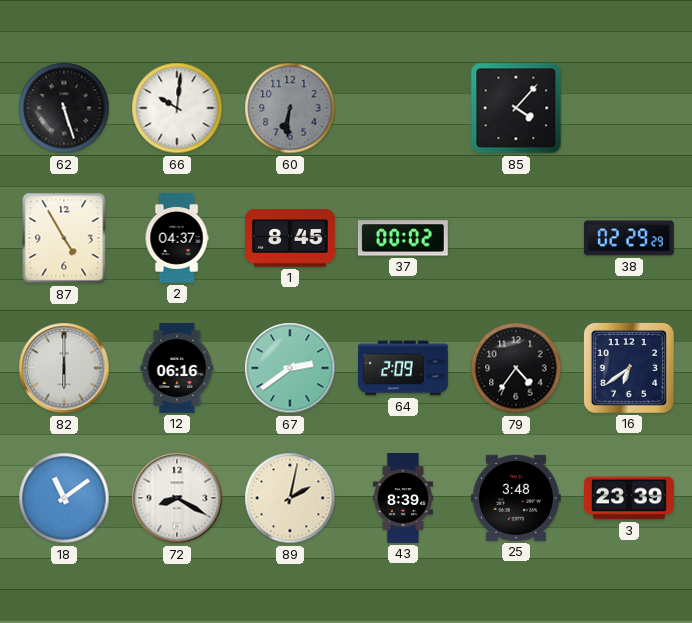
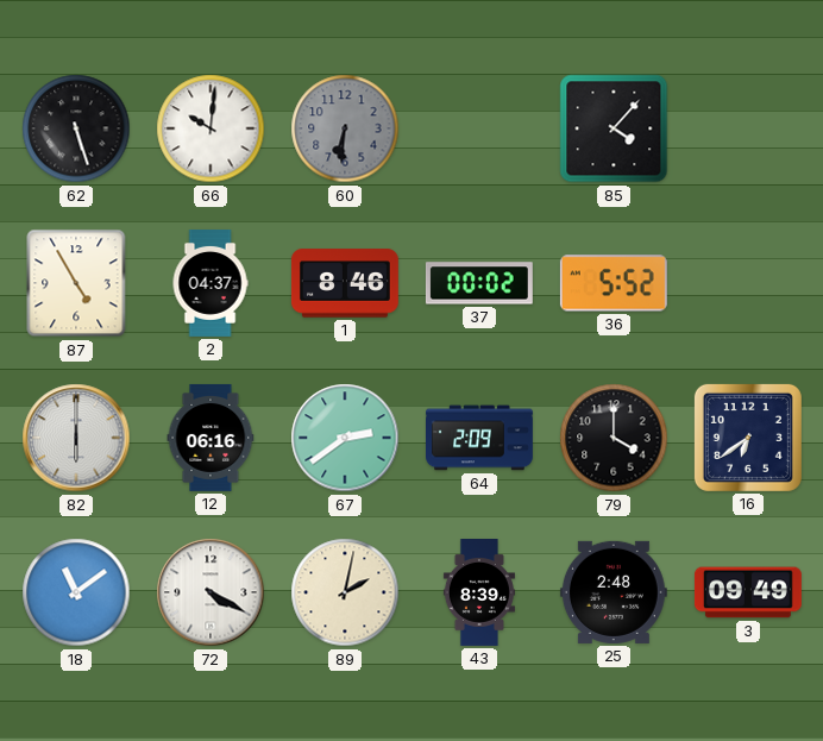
1: 8:45 -> 8:46
36: none -> 5:52
38: 02:29 -> none
79: 4:36 -> 4:00
72: 8:20 -> 4:20
25: 3:48 -> 2:48
3: 23:39 -> 09:49
